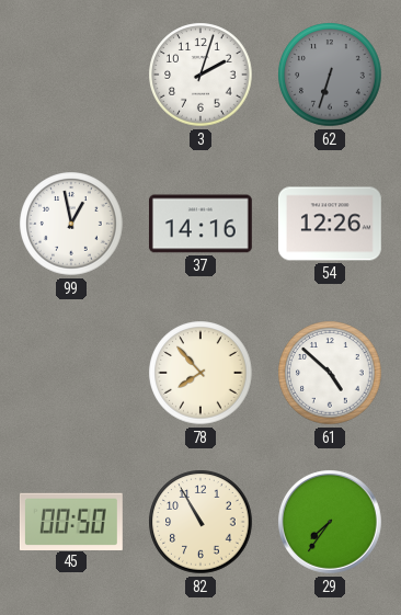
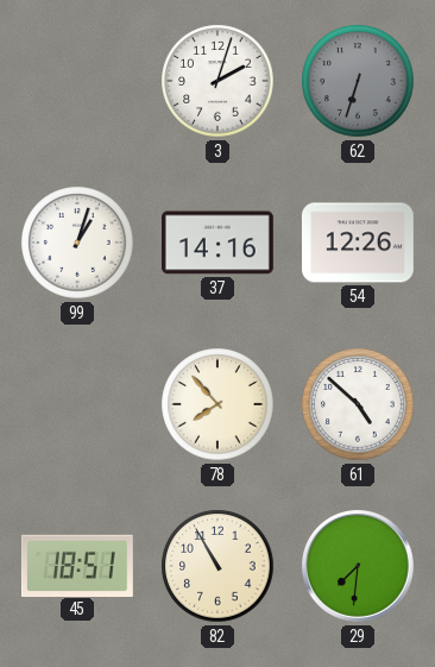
99: 12:58 -> 1:03
45: 00:50 -> 18:51
29: 7:36 -> 7:31
